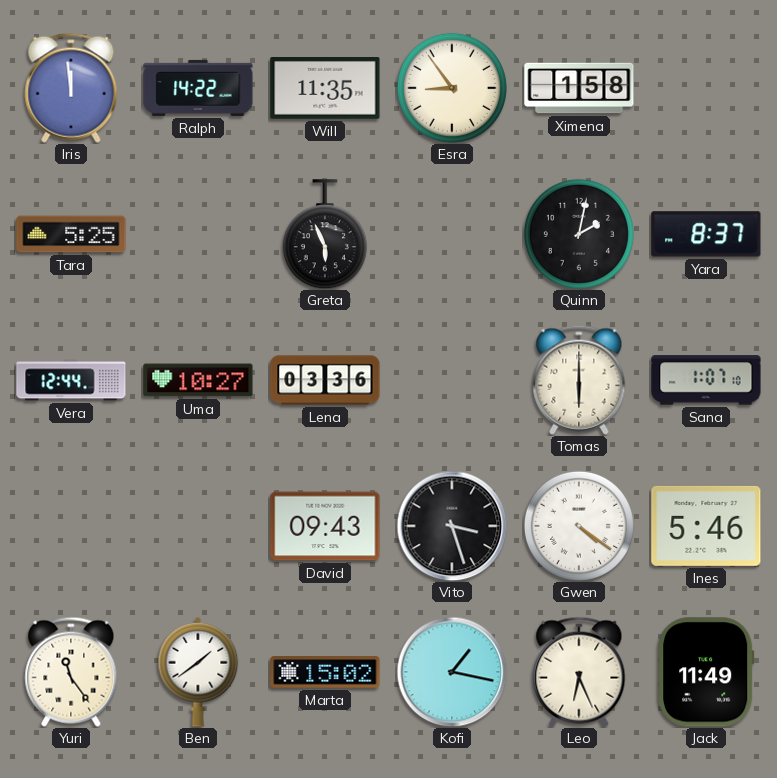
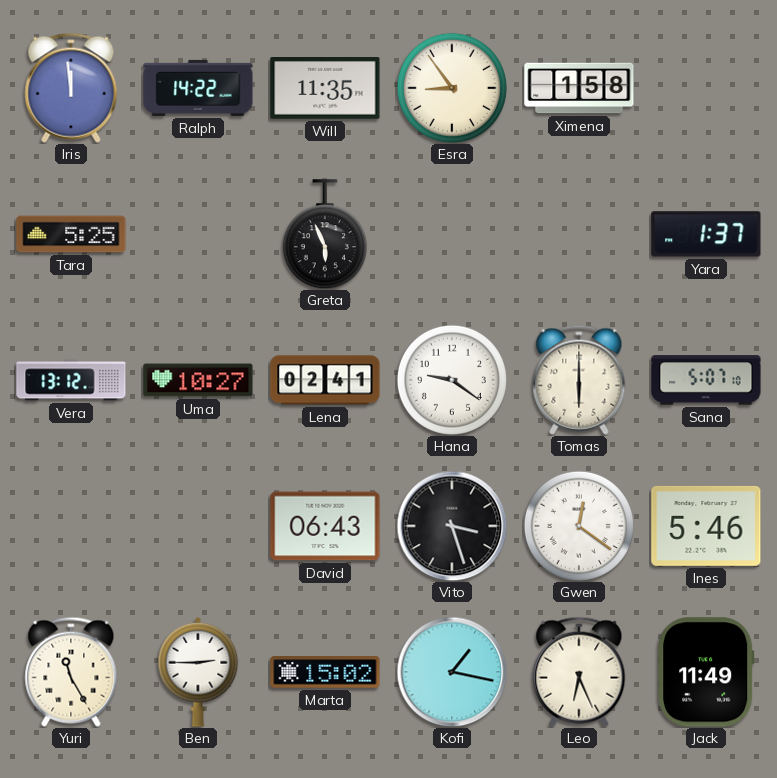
Quinn: 2:02 -> none
Yara: 8:37 -> 1:37
Vera: 12:44 -> 13:12
Lena: 03:36 -> 02:41
Hana: none -> 9:21
Sana: 1:07 -> 5:07
David: 09:43 -> 06:43
Gwen: 4:21 -> 12:21
Yuri: 11:24 -> 11:25
Ben: 1:39 -> 2:45
